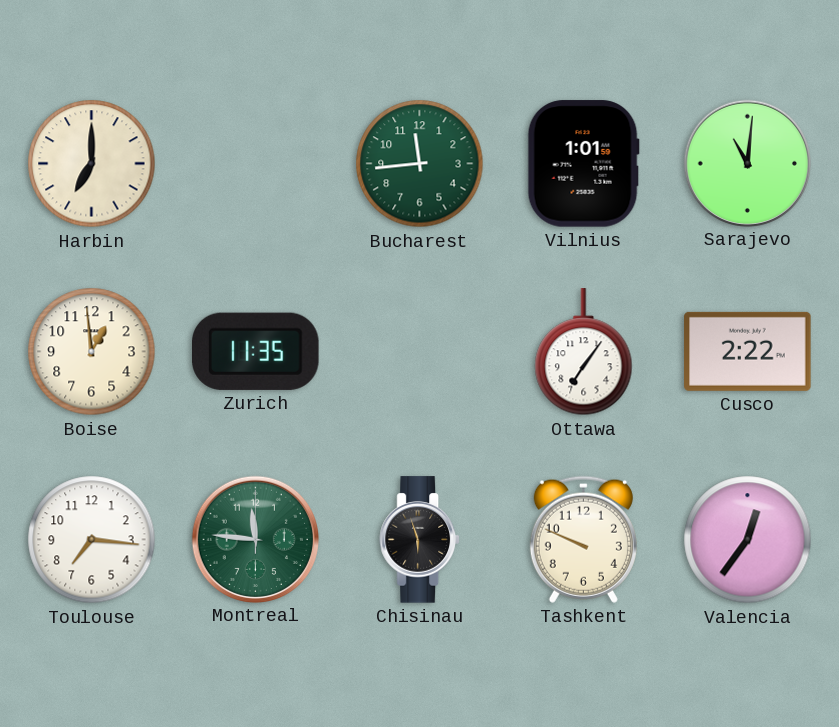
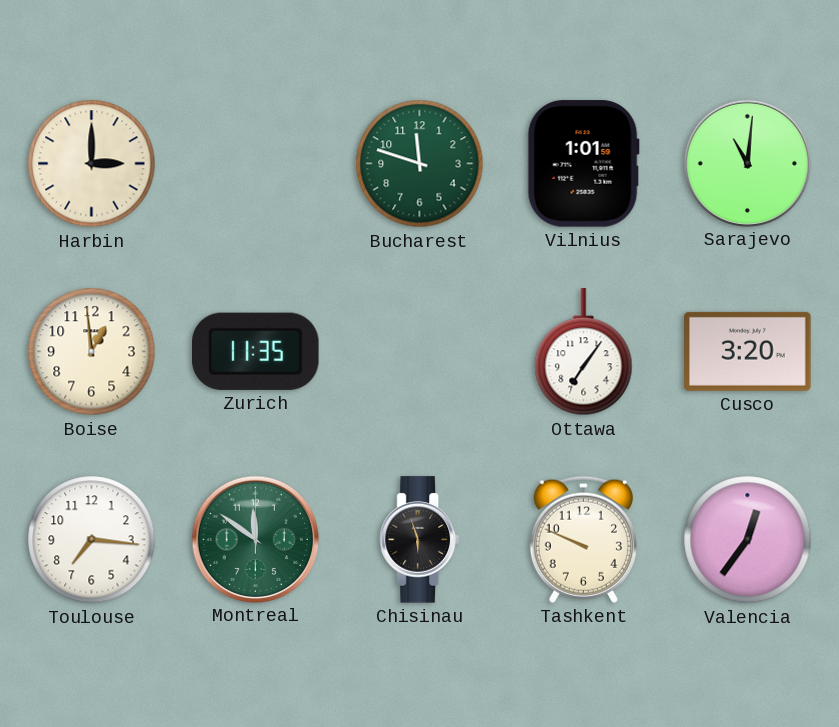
Harbin: 7:00 -> 3:00
Bucharest: 11:44 -> 11:48
Cusco: 2:22 -> 3:20
Montreal: 11:46 -> 11:51
